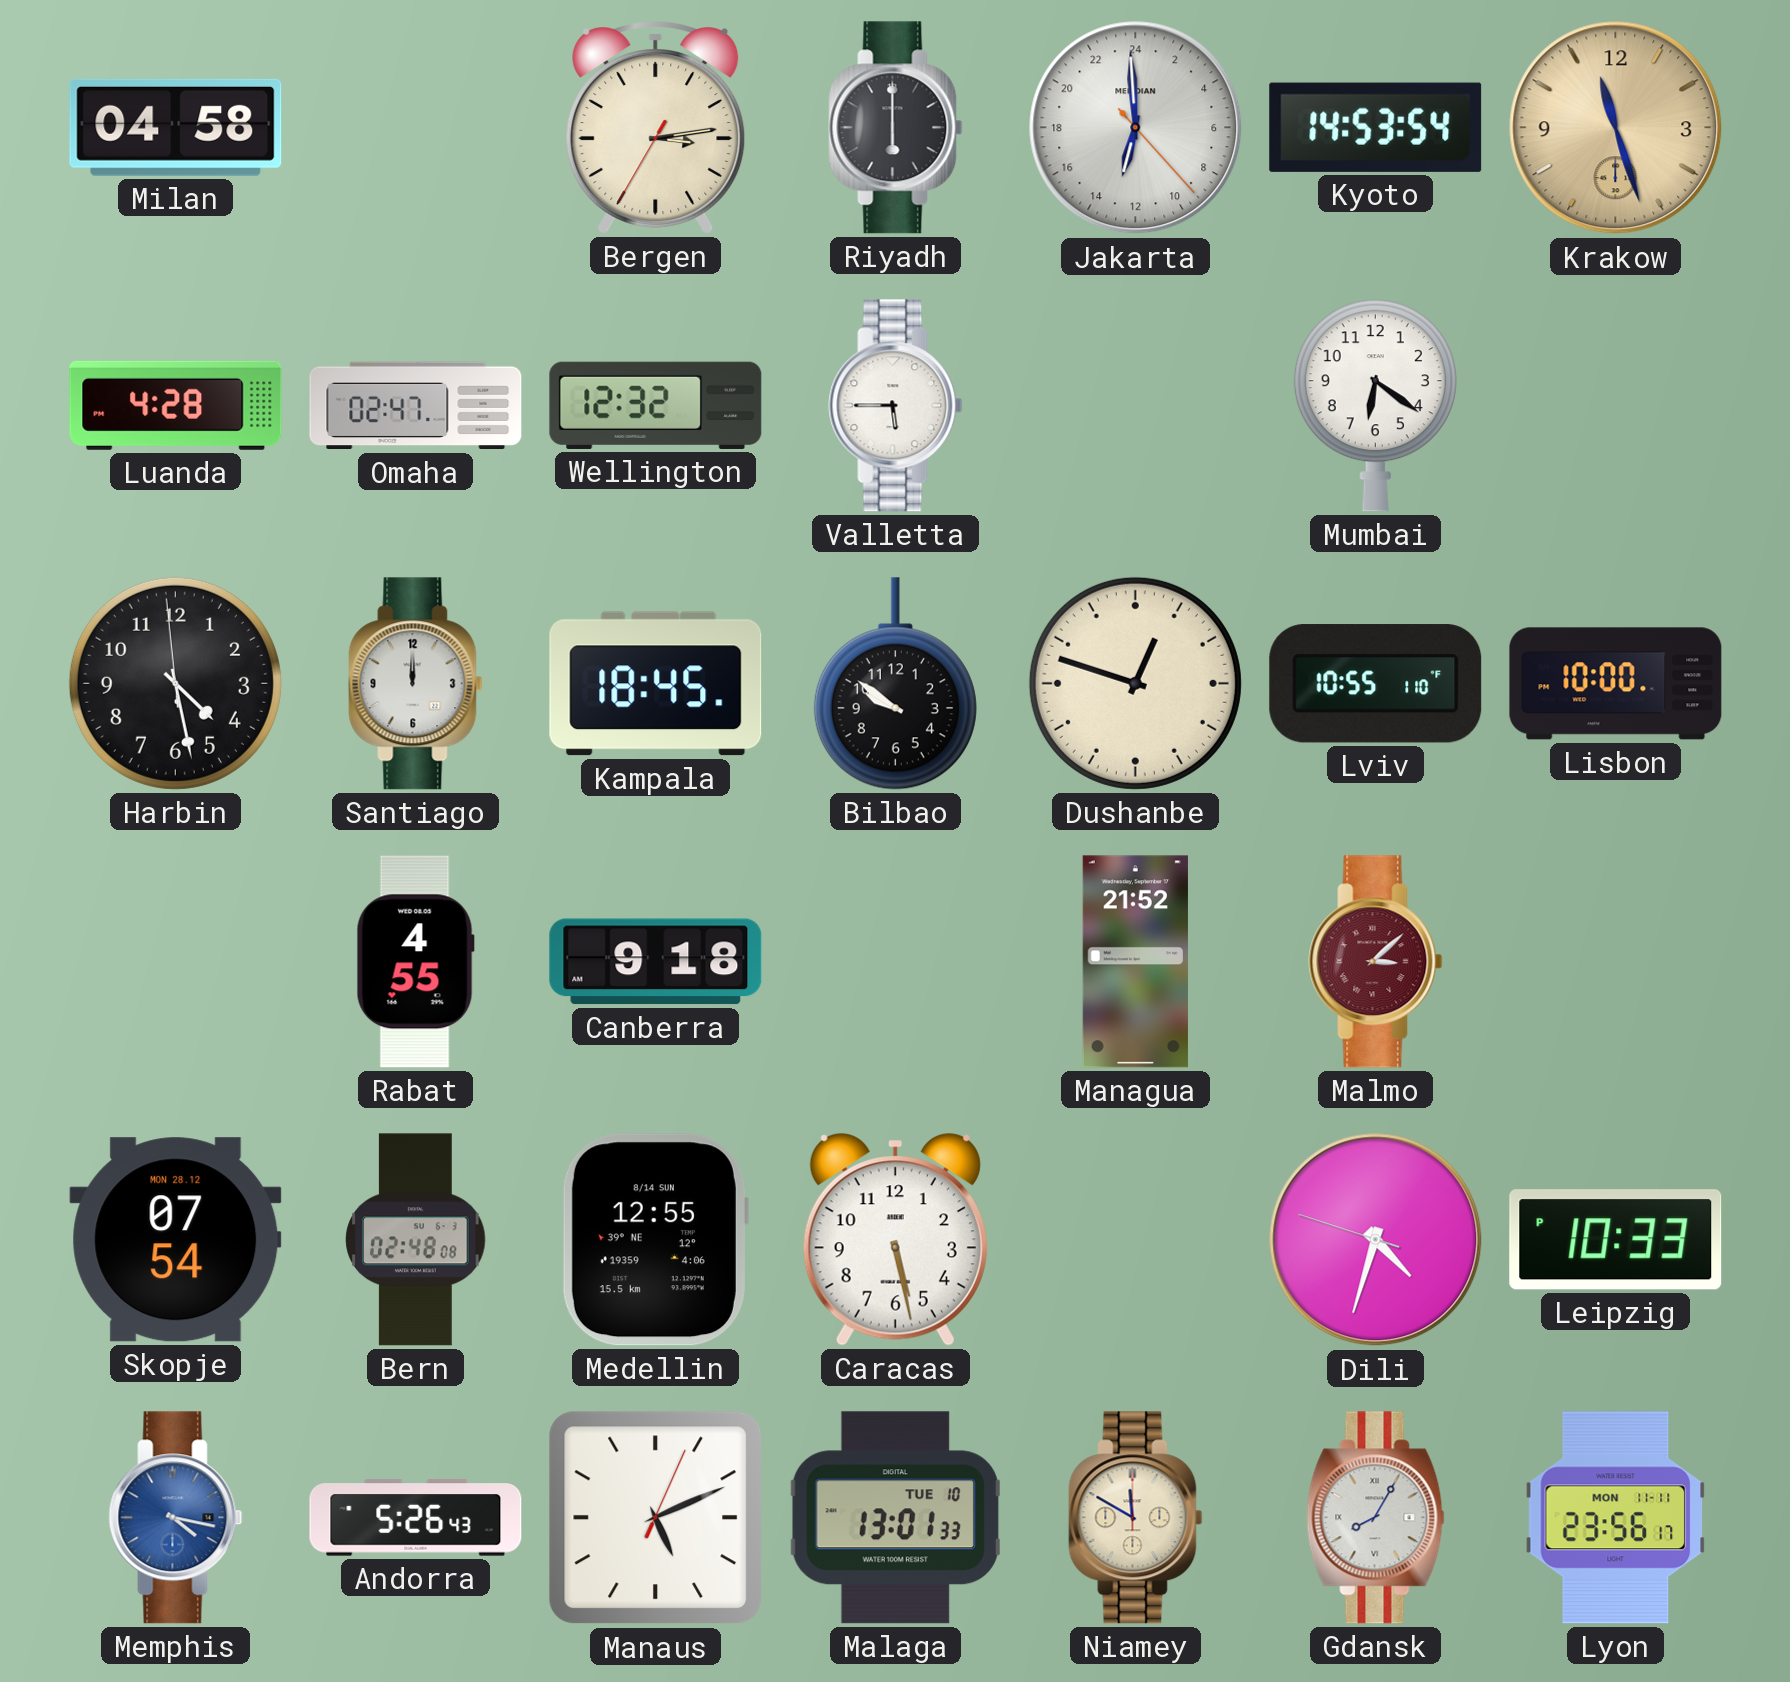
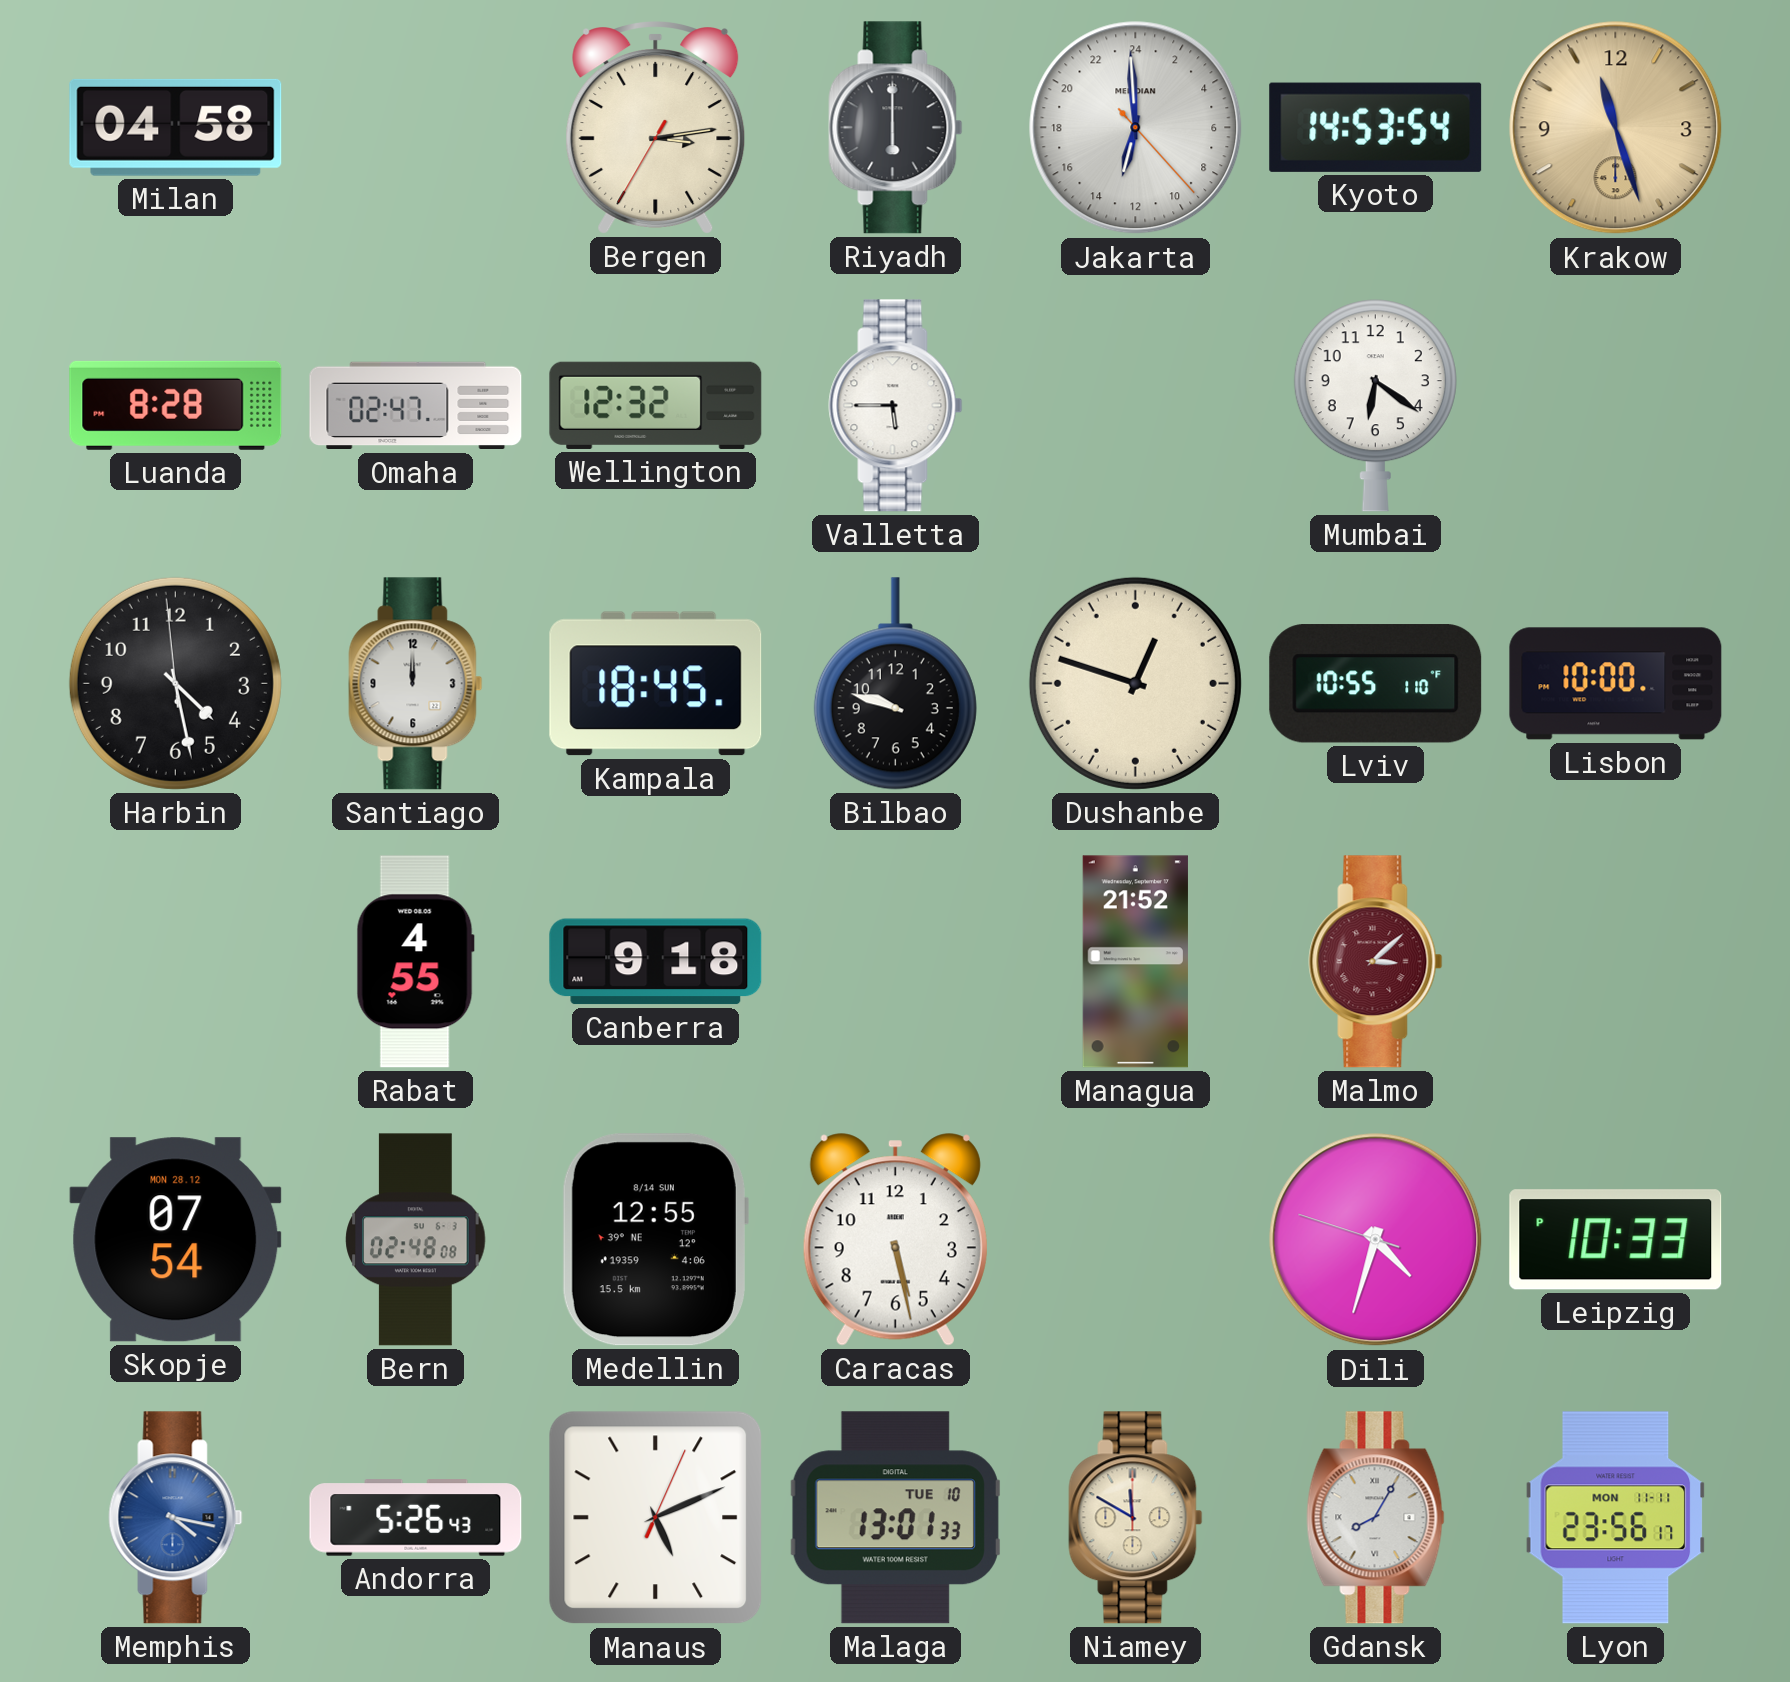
Luanda: 4:28 -> 8:28
Bilbao: 9:51 -> 9:48
